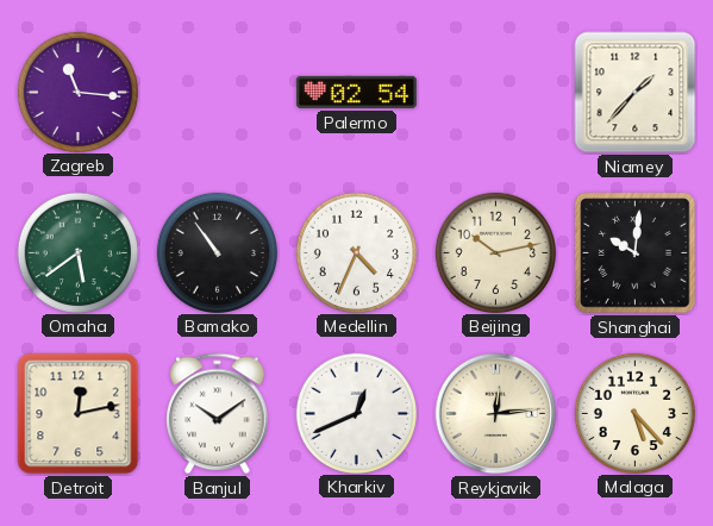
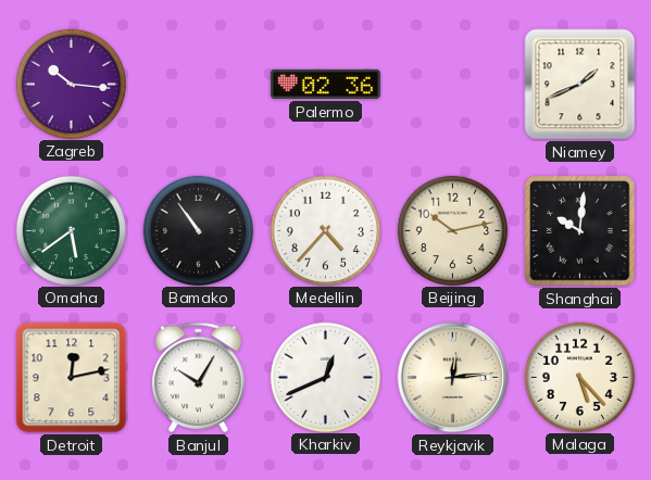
Zagreb: 11:16 -> 10:16
Palermo: 02:54 -> 02:36
Niamey: 1:37 -> 1:41
Medellin: 4:34 -> 4:37
Banjul: 10:09 -> 10:05
